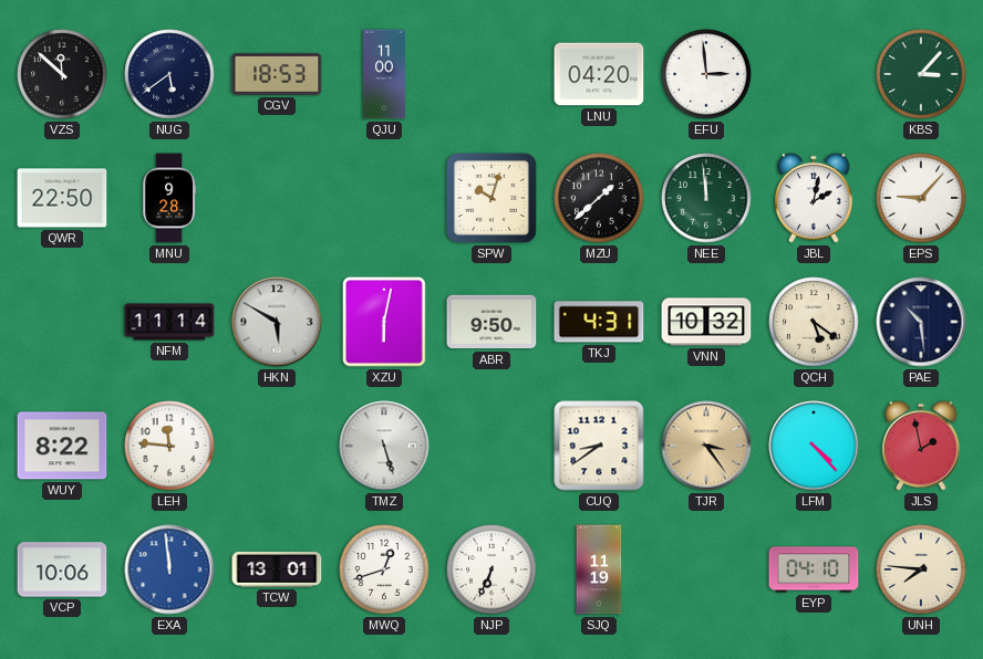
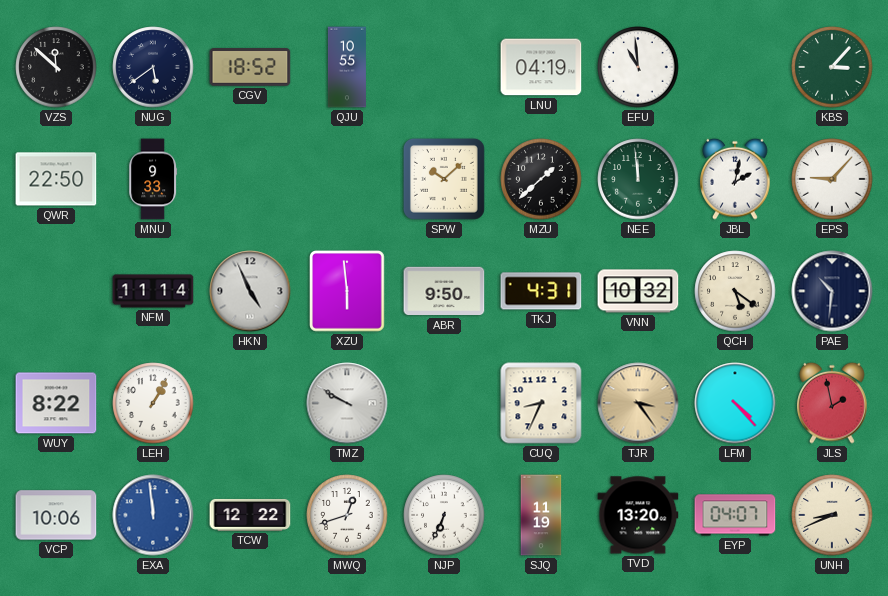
CGV: 18:53 -> 18:52
QJU: 11:00 -> 10:55
LNU: 04:20 -> 04:19
EFU: 2:59 -> 10:59
MNU: 9:28 -> 9:33
SPW: 10:03 -> 10:08
HKN: 5:50 -> 4:56
XZU: 6:02 -> 5:59
PAE: 10:29 -> 10:31
LEH: 11:46 -> 1:05
TMZ: 5:27 -> 9:50
CUQ: 8:39 -> 8:34
TCW: 13:01 -> 12:22
TVD: none -> 13:20
EYP: 04:10 -> 04:07
UNH: 7:46 -> 8:41
